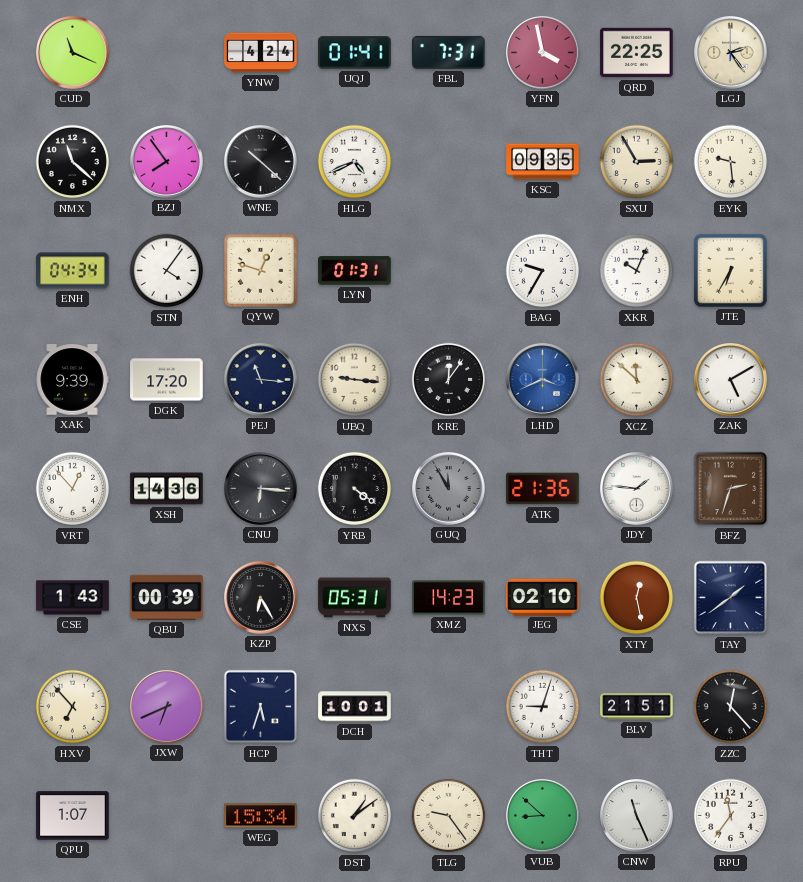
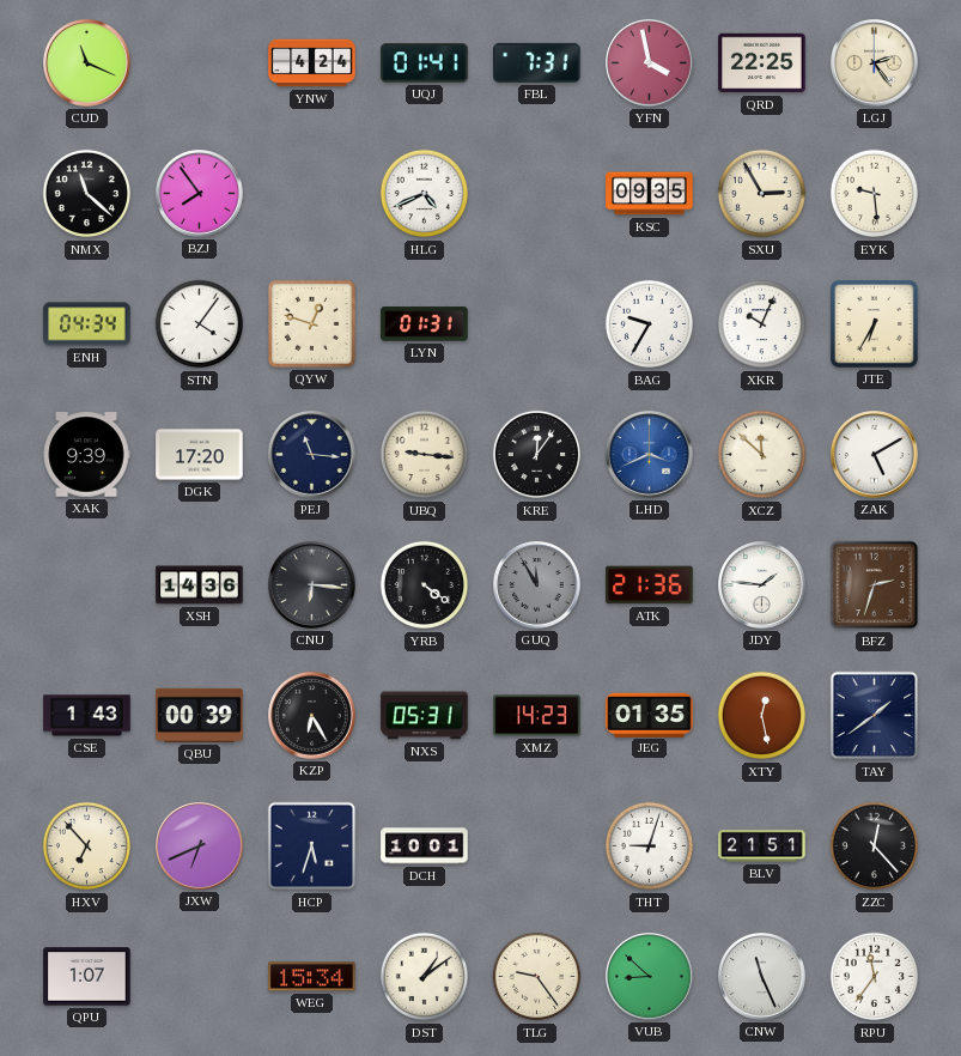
WNE: 10:22 -> none
VRT: 12:53 -> none
JEG: 02:10 -> 01:35
